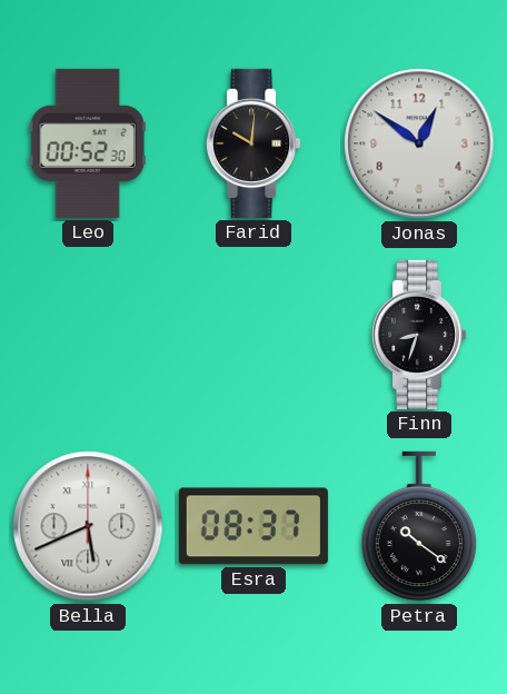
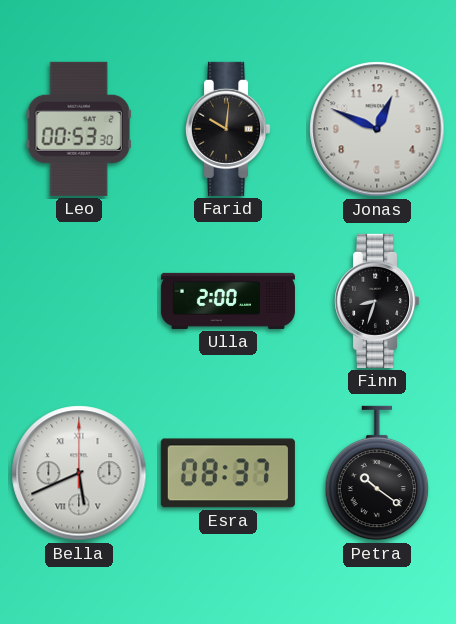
Leo: 00:52 -> 00:53
Jonas: 12:51 -> 12:49
Ulla: none -> 2:00
